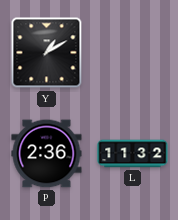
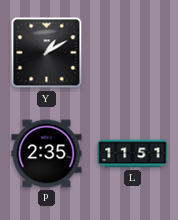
P: 2:36 -> 2:35
L: 11:32 -> 11:51
